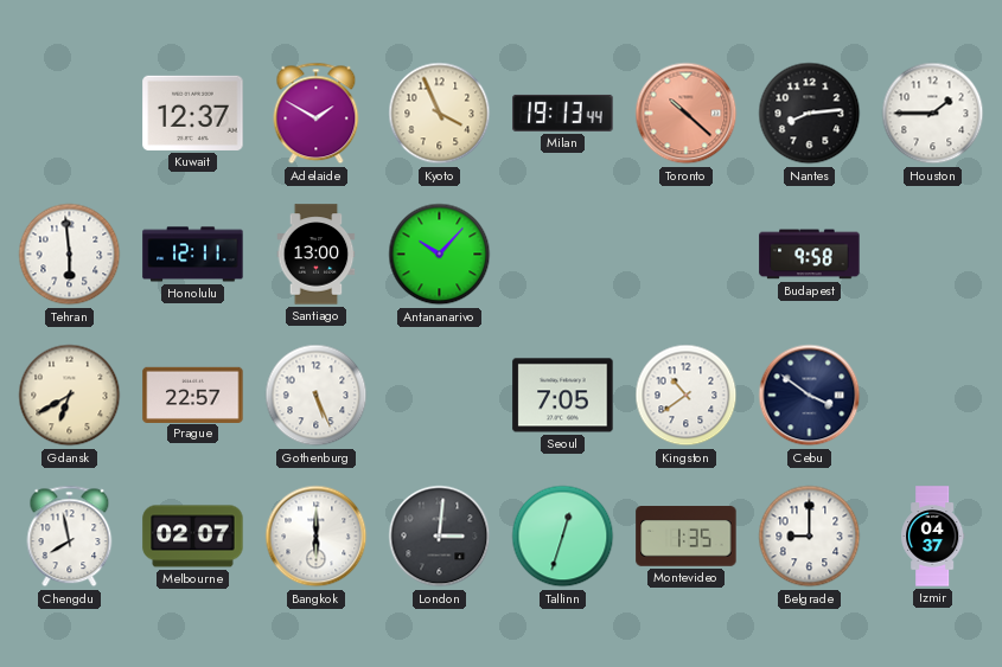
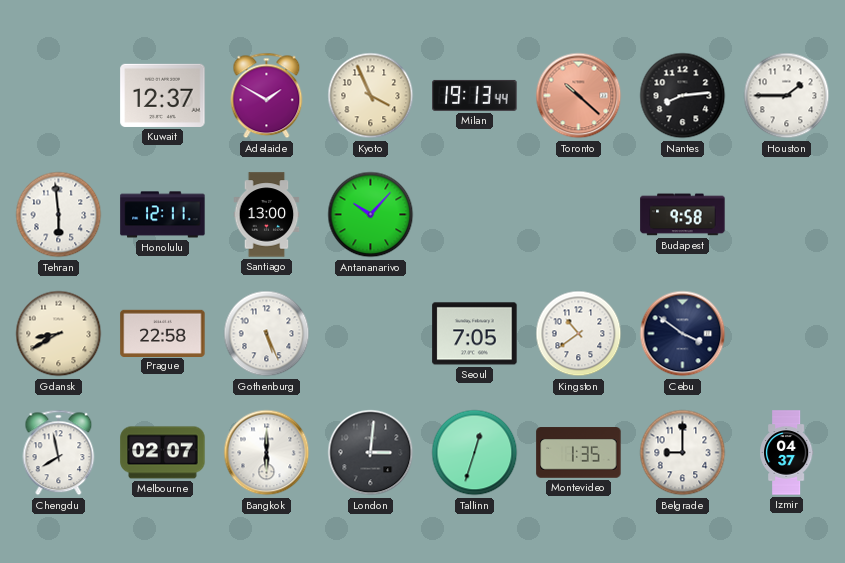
Gdansk: 6:40 -> 8:40
Prague: 22:57 -> 22:58
